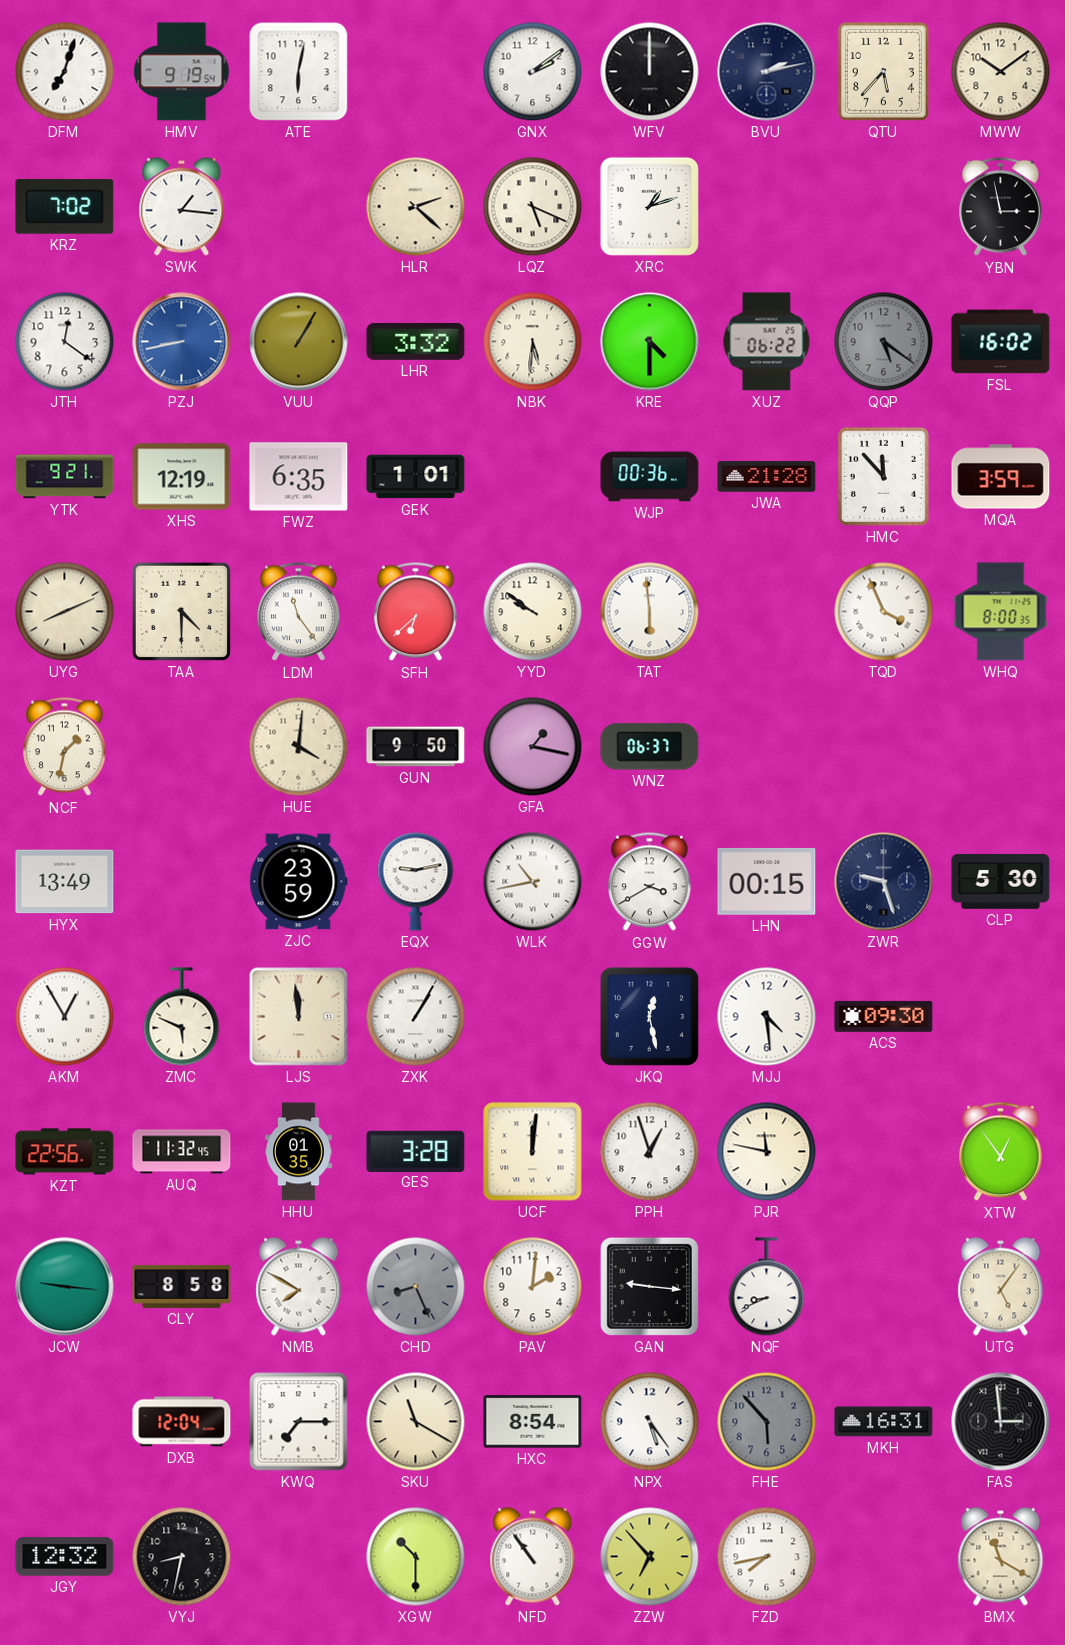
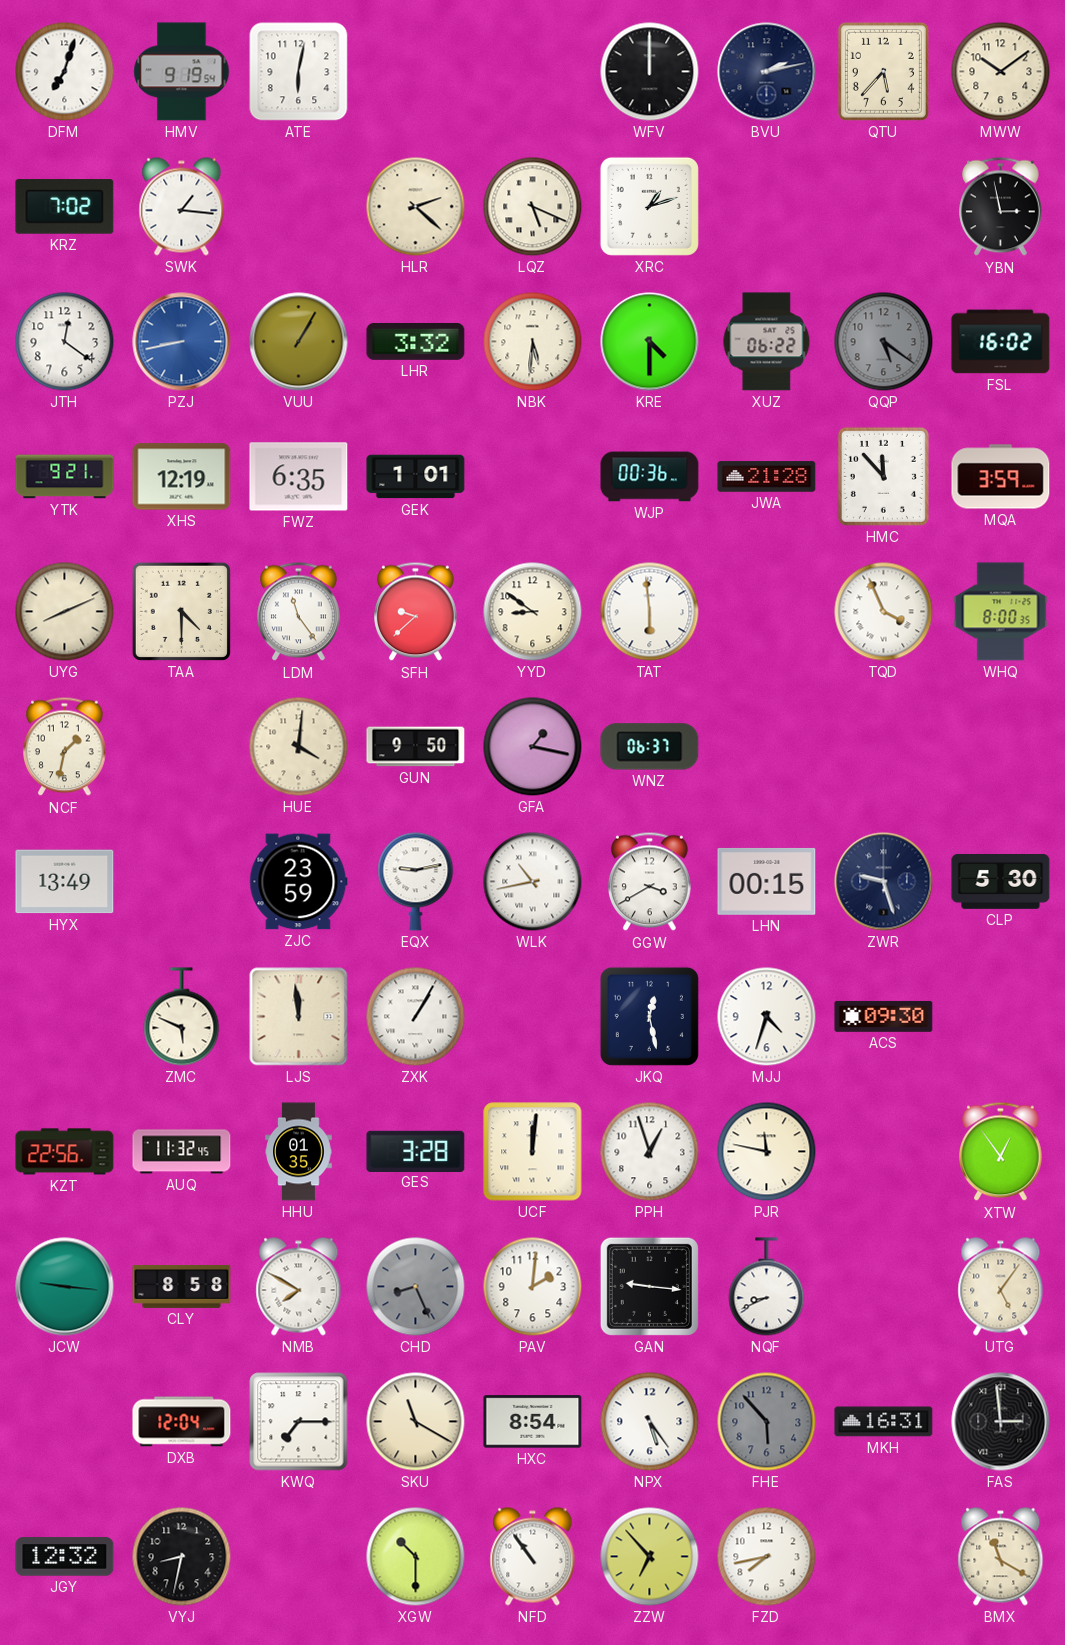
GNX: 2:09 -> none
SFH: 6:38 -> 9:38
YYD: 9:51 -> 8:51
AKM: 12:55 -> none
MJJ: 4:29 -> 4:33
